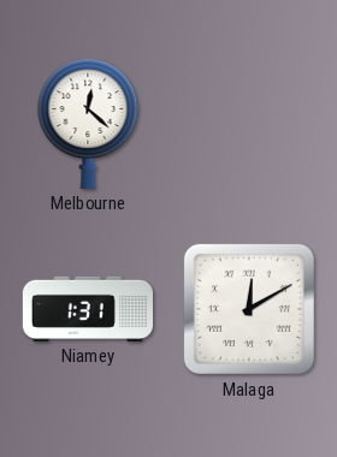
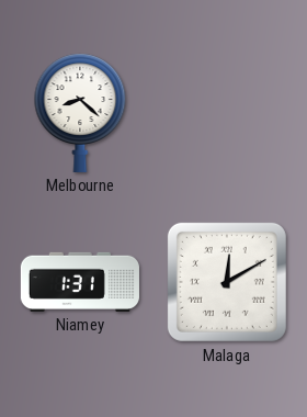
Melbourne: 12:22 -> 8:22
